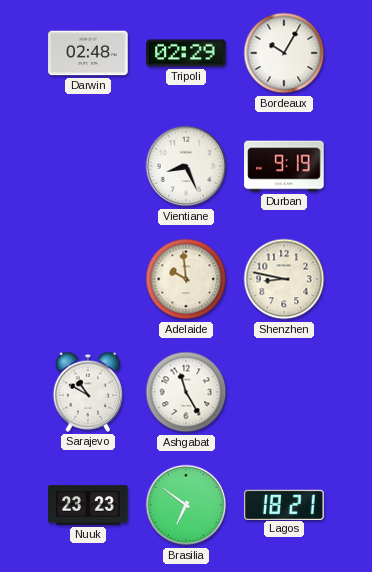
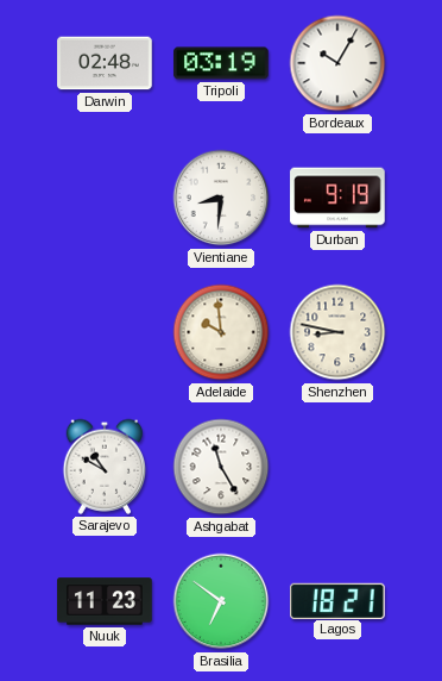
Tripoli: 02:29 -> 03:19
Vientiane: 8:26 -> 8:31
Nuuk: 23:23 -> 11:23
